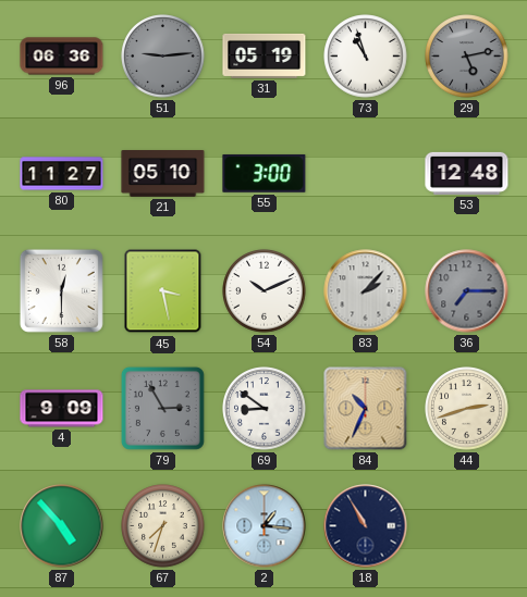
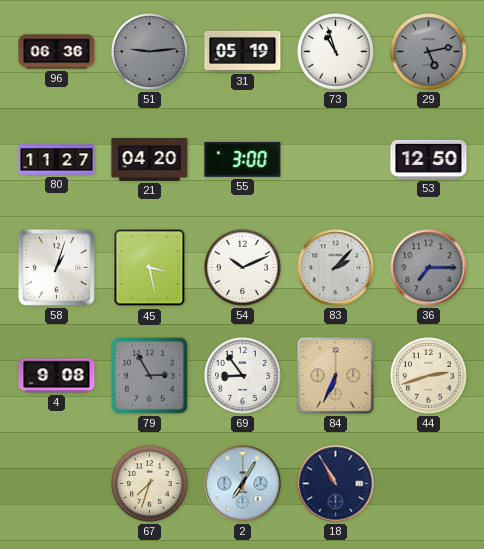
21: 05:10 -> 04:20
53: 12:48 -> 12:50
58: 12:30 -> 1:03
4: 9:09 -> 9:08
69: 8:51 -> 8:54
84: 10:34 -> 6:34
87: 4:53 -> none
2: 1:16 -> 7:05
